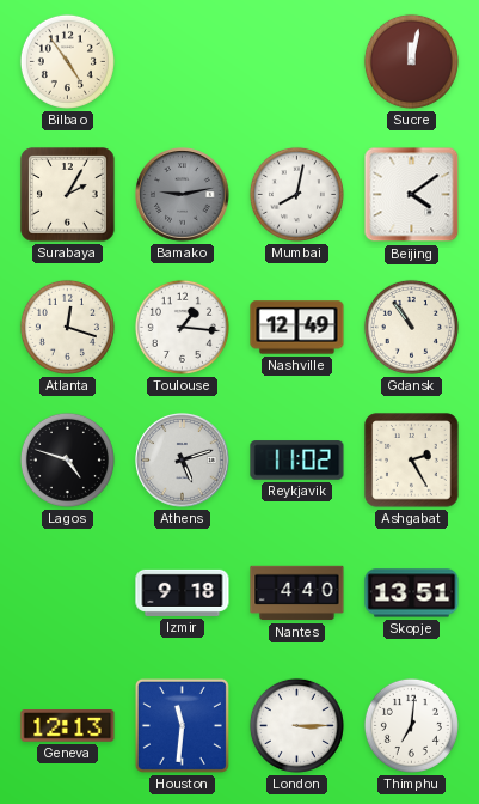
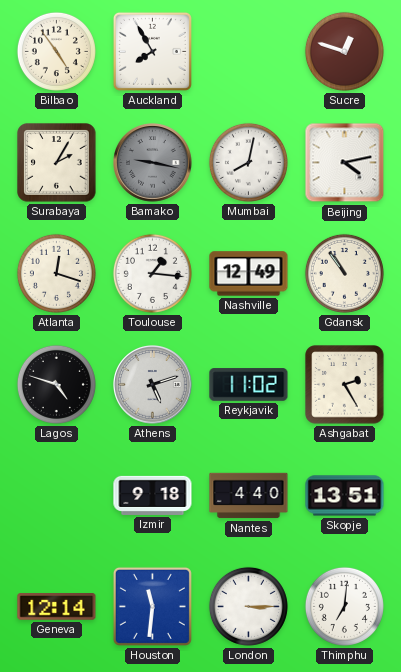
Auckland: none -> 7:55
Sucre: 12:02 -> 12:48
Bamako: 9:13 -> 9:17
Beijing: 4:09 -> 4:13
Geneva: 12:13 -> 12:14
